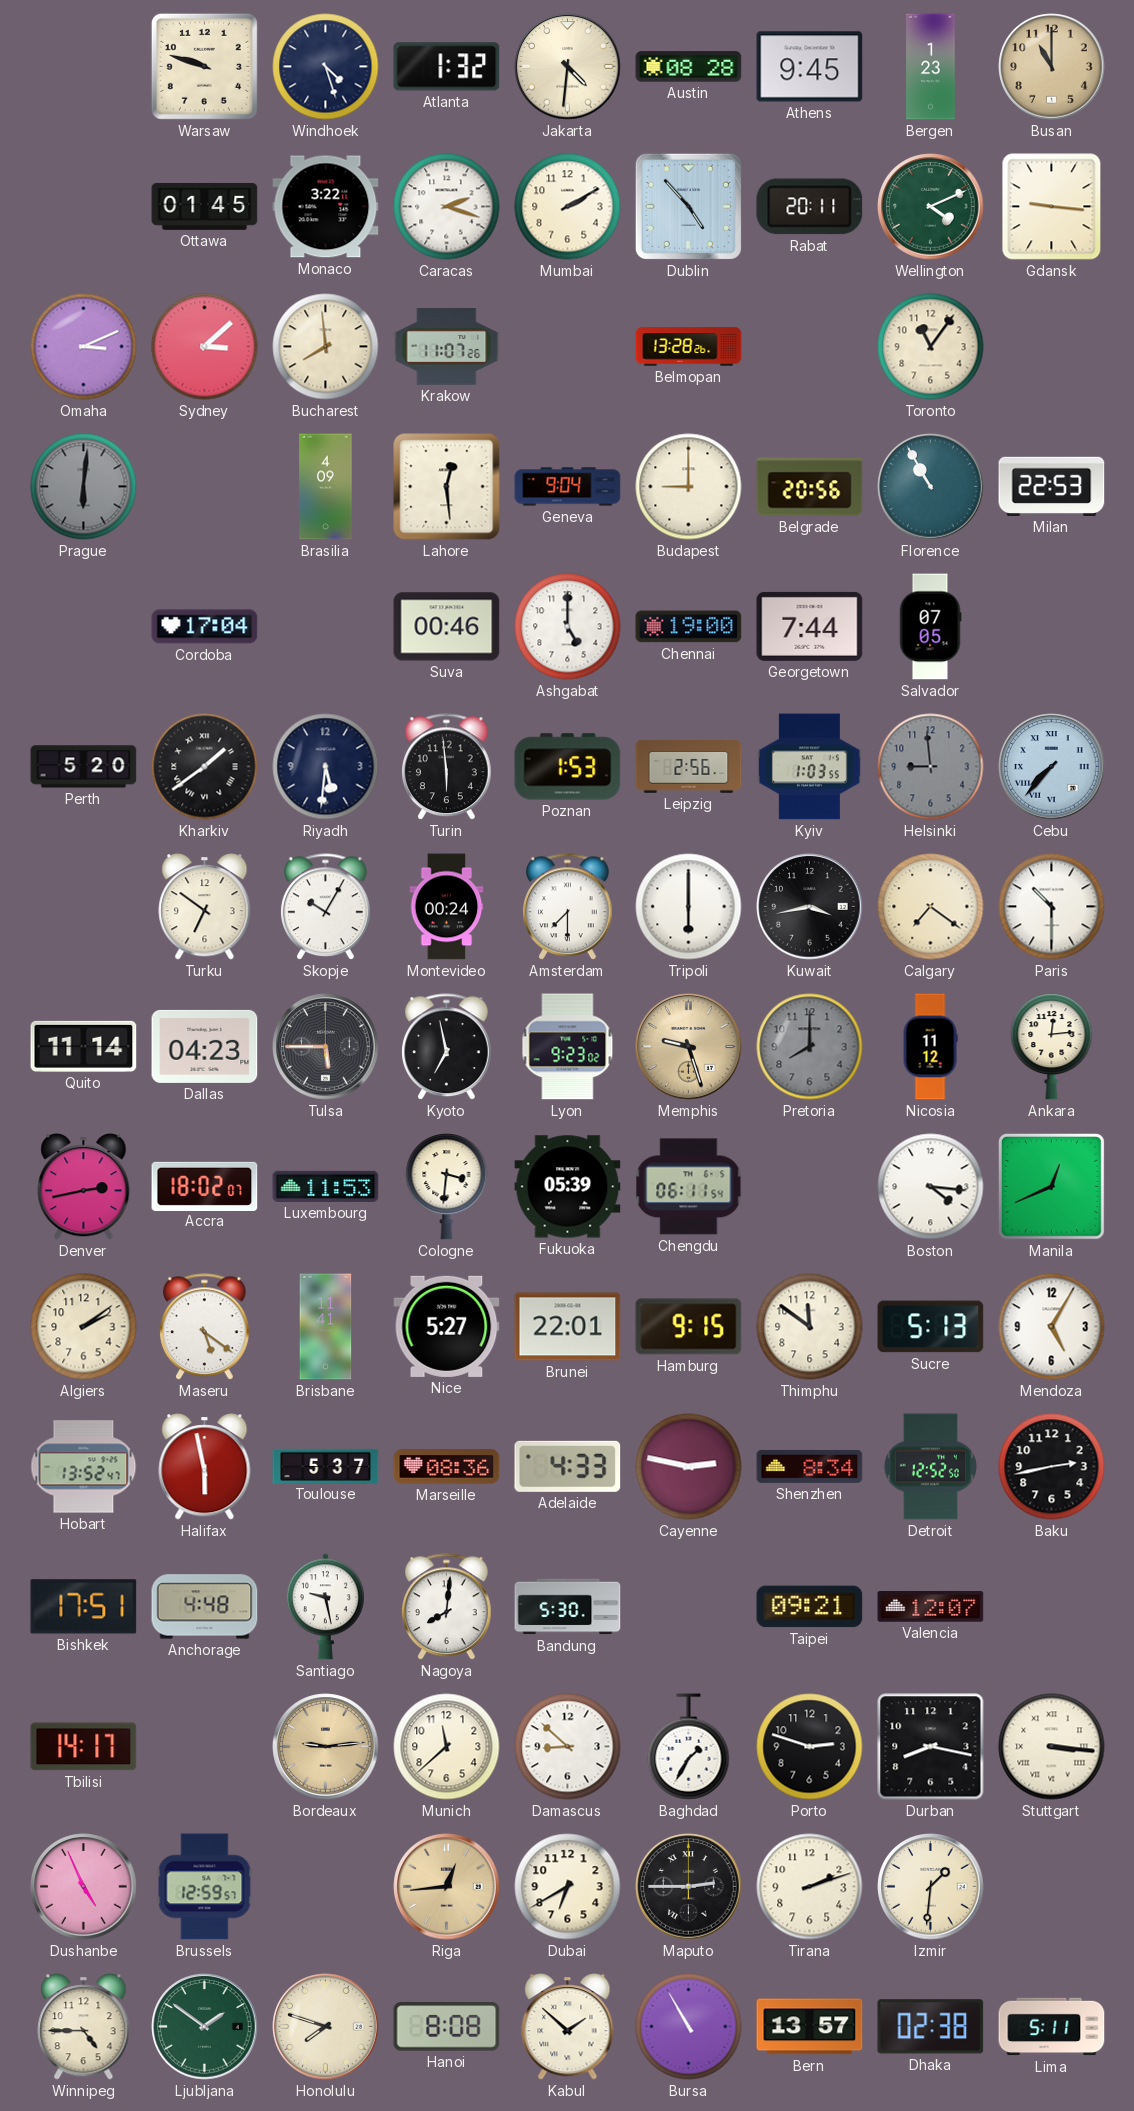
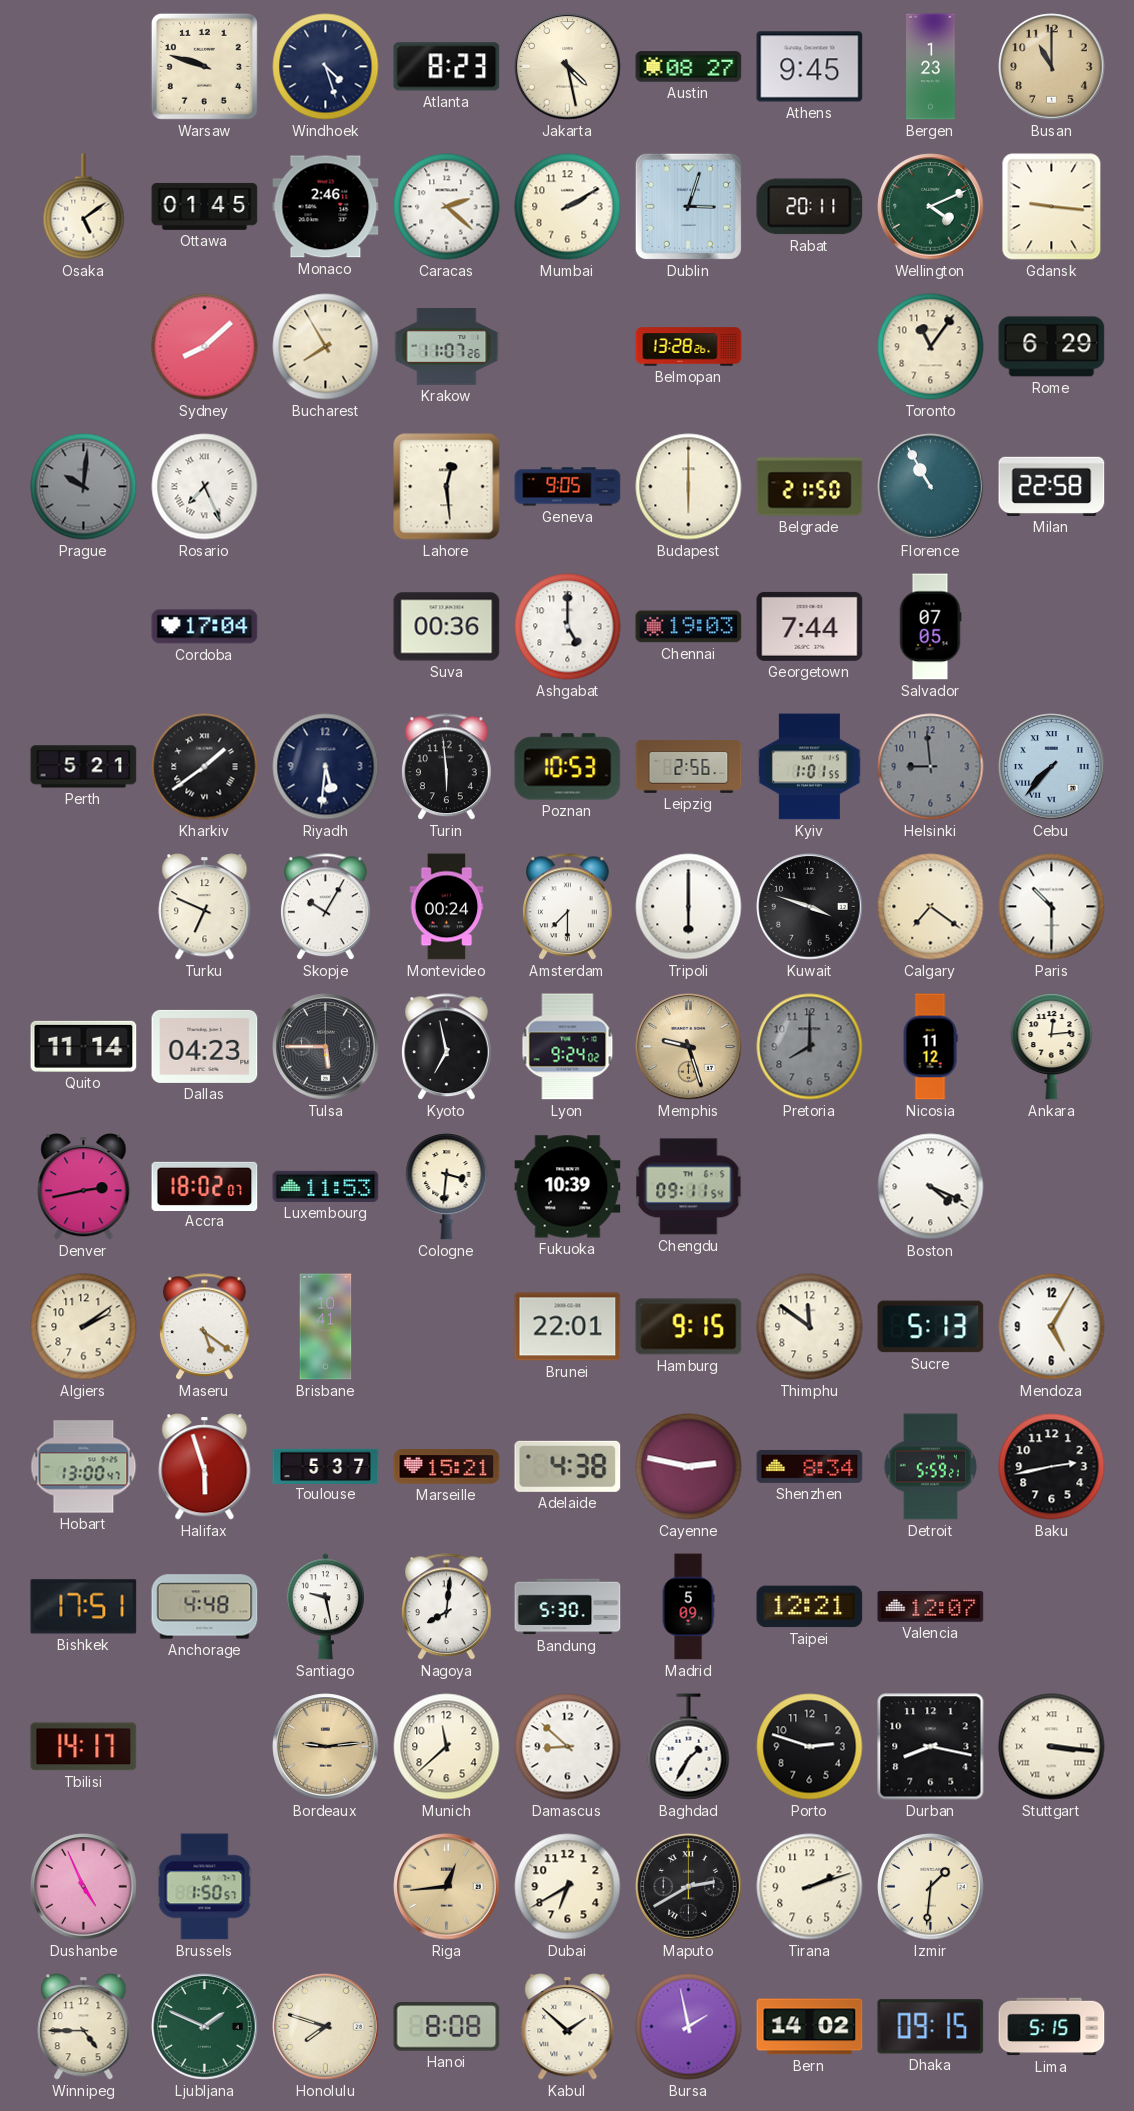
Atlanta: 1:32 -> 8:23
Jakarta: 4:31 -> 4:28
Austin: 08:28 -> 08:27
Osaka: none -> 5:09
Monaco: 3:22 -> 2:46
Caracas: 2:18 -> 2:22
Dublin: 4:53 -> 3:03
Omaha: 3:11 -> none
Sydney: 3:08 -> 8:08
Bucharest: 7:59 -> 7:55
Rome: none -> 6:29
Prague: 6:01 -> 10:01
Rosario: none -> 7:26
Brasilia: 4:09 -> none
Geneva: 9:04 -> 9:05
Budapest: 9:00 -> 6:00
Belgrade: 20:56 -> 21:50
Milan: 22:53 -> 22:58
Suva: 00:46 -> 00:36
Chennai: 19:00 -> 19:03
Perth: 5:20 -> 5:21
Poznan: 1:53 -> 10:53
Kyiv: 1:03 -> 1:01
Turku: 6:51 -> 6:49
Kuwait: 3:43 -> 3:48
Lyon: 9:23 -> 9:24
Fukuoka: 05:39 -> 10:39
Chengdu: 06:11 -> 09:11
Boston: 4:16 -> 4:19
Manila: 12:41 -> none
Brisbane: 11:41 -> 10:41
Nice: 5:27 -> none
Hobart: 13:52 -> 13:00
Halifax: 5:58 -> 5:57
Marseille: 08:36 -> 15:21
Adelaide: 4:33 -> 4:38
Detroit: 12:52 -> 5:59
Madrid: none -> 5:09
Taipei: 09:21 -> 12:21
Brussels: 12:59 -> 1:50
Maputo: 2:45 -> 2:40
Ljubljana: 1:51 -> 1:49
Bursa: 10:55 -> 1:58
Bern: 13:57 -> 14:02
Dhaka: 02:38 -> 09:15
Lima: 5:11 -> 5:15
